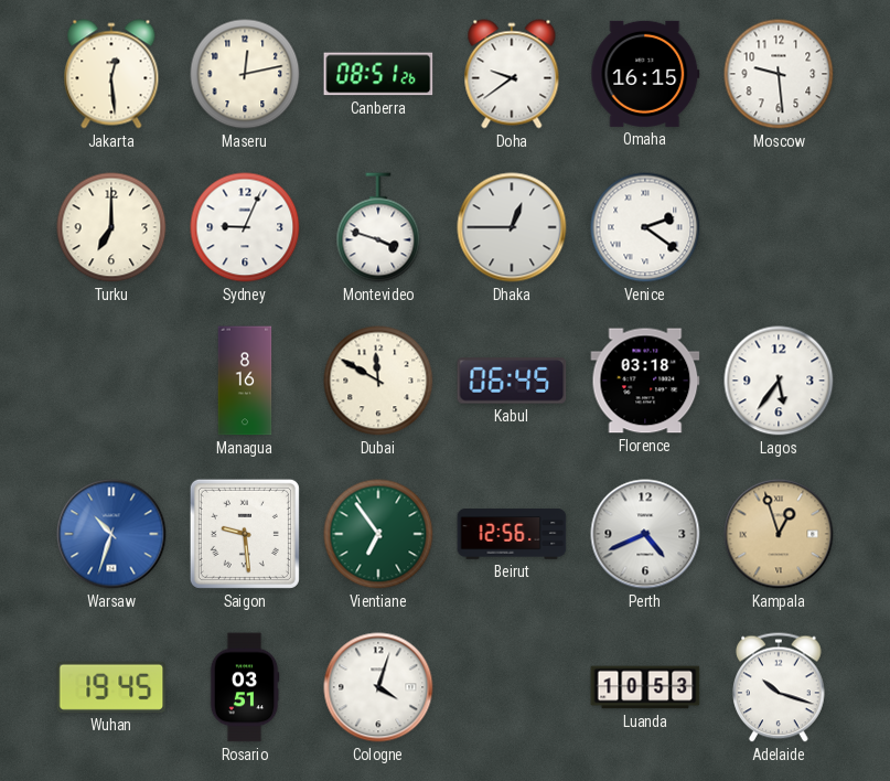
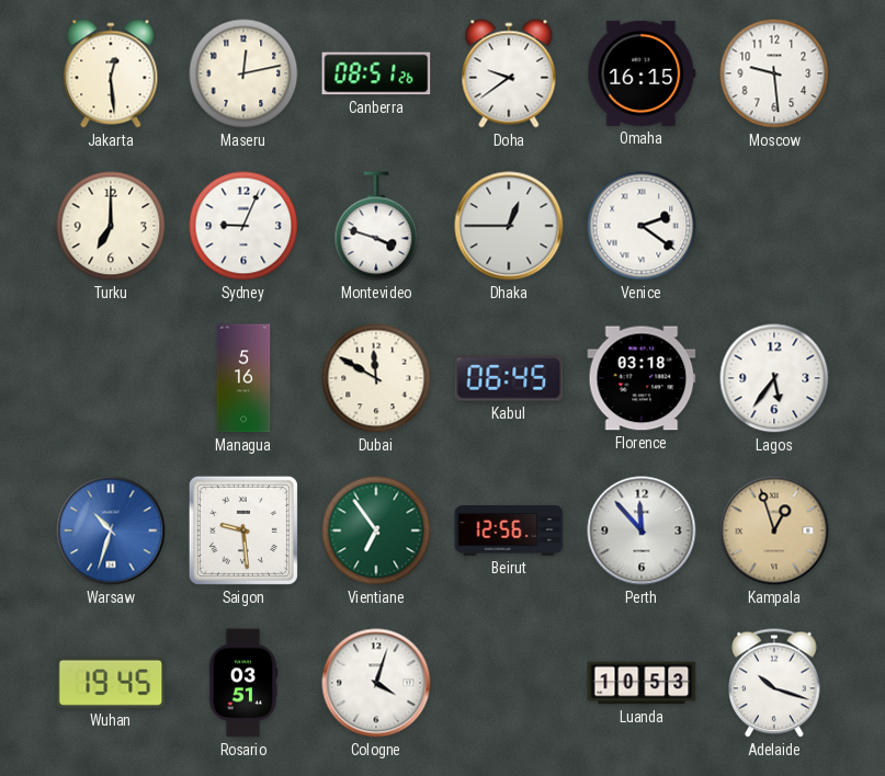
Managua: 8:16 -> 5:16
Perth: 4:41 -> 11:53
